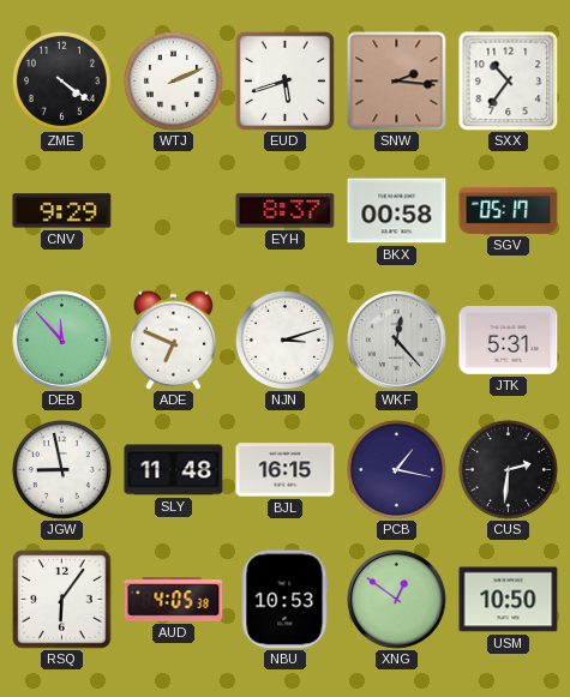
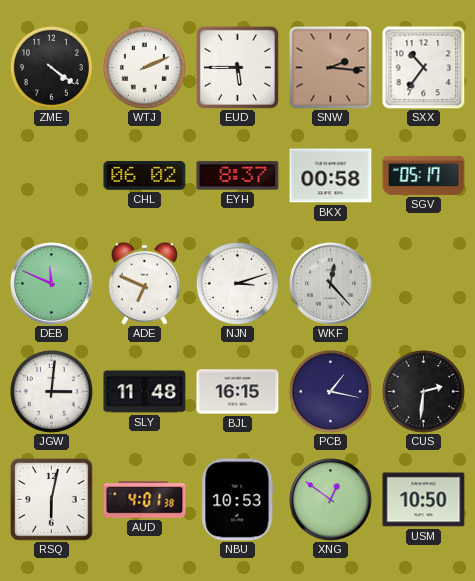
EUD: 5:42 -> 5:45
CNV: 9:29 -> none
CHL: none -> 06:02
DEB: 11:53 -> 11:49
JTK: 5:31 -> none
JGW: 8:58 -> 3:01
RSQ: 6:06 -> 6:02
AUD: 4:05 -> 4:01
